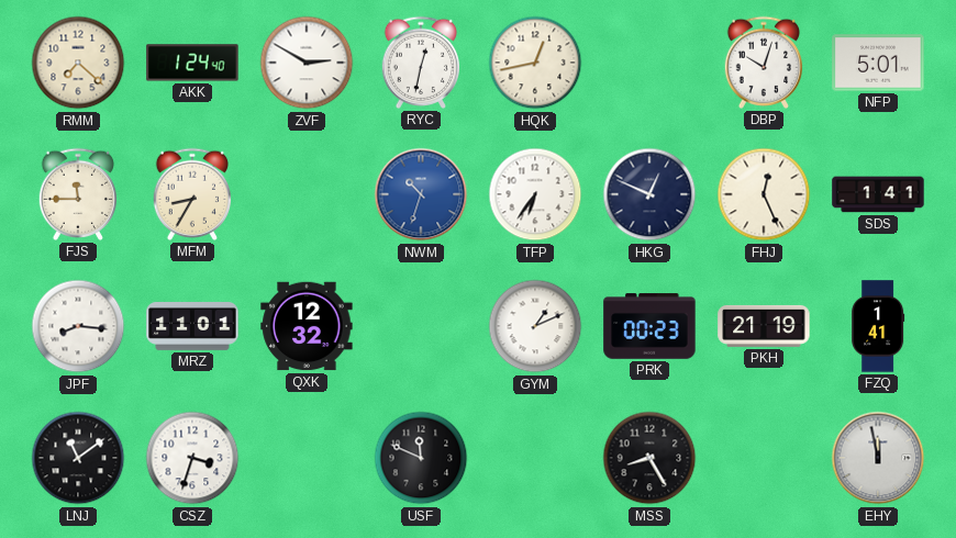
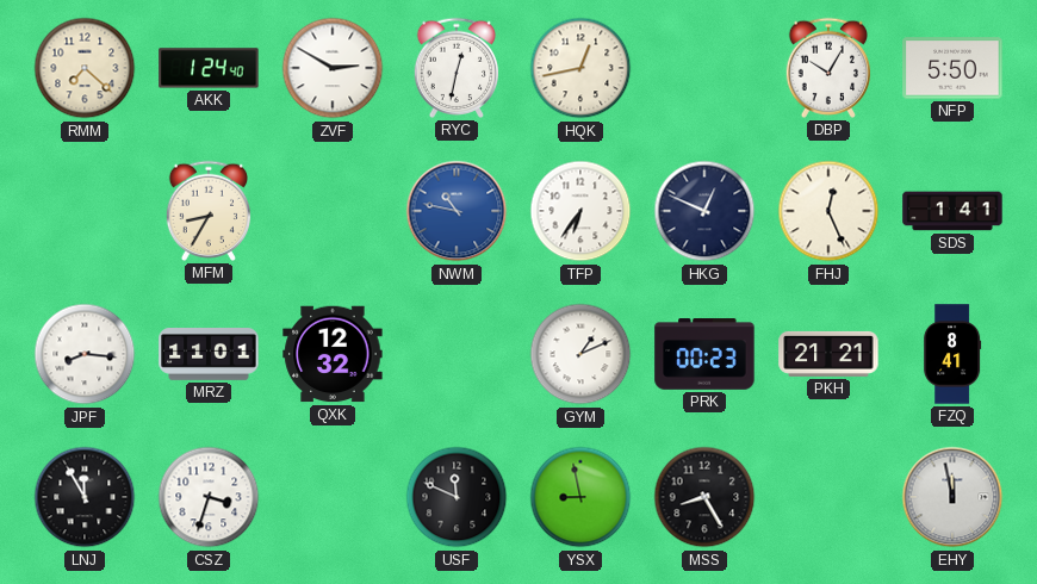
DBP: 10:03 -> 10:05
NFP: 5:01 -> 5:50
FJS: 11:45 -> none
NWM: 10:33 -> 10:47
PKH: 21:19 -> 21:21
FZQ: 1:41 -> 8:41
LNJ: 11:09 -> 11:55
YSX: none -> 8:58
